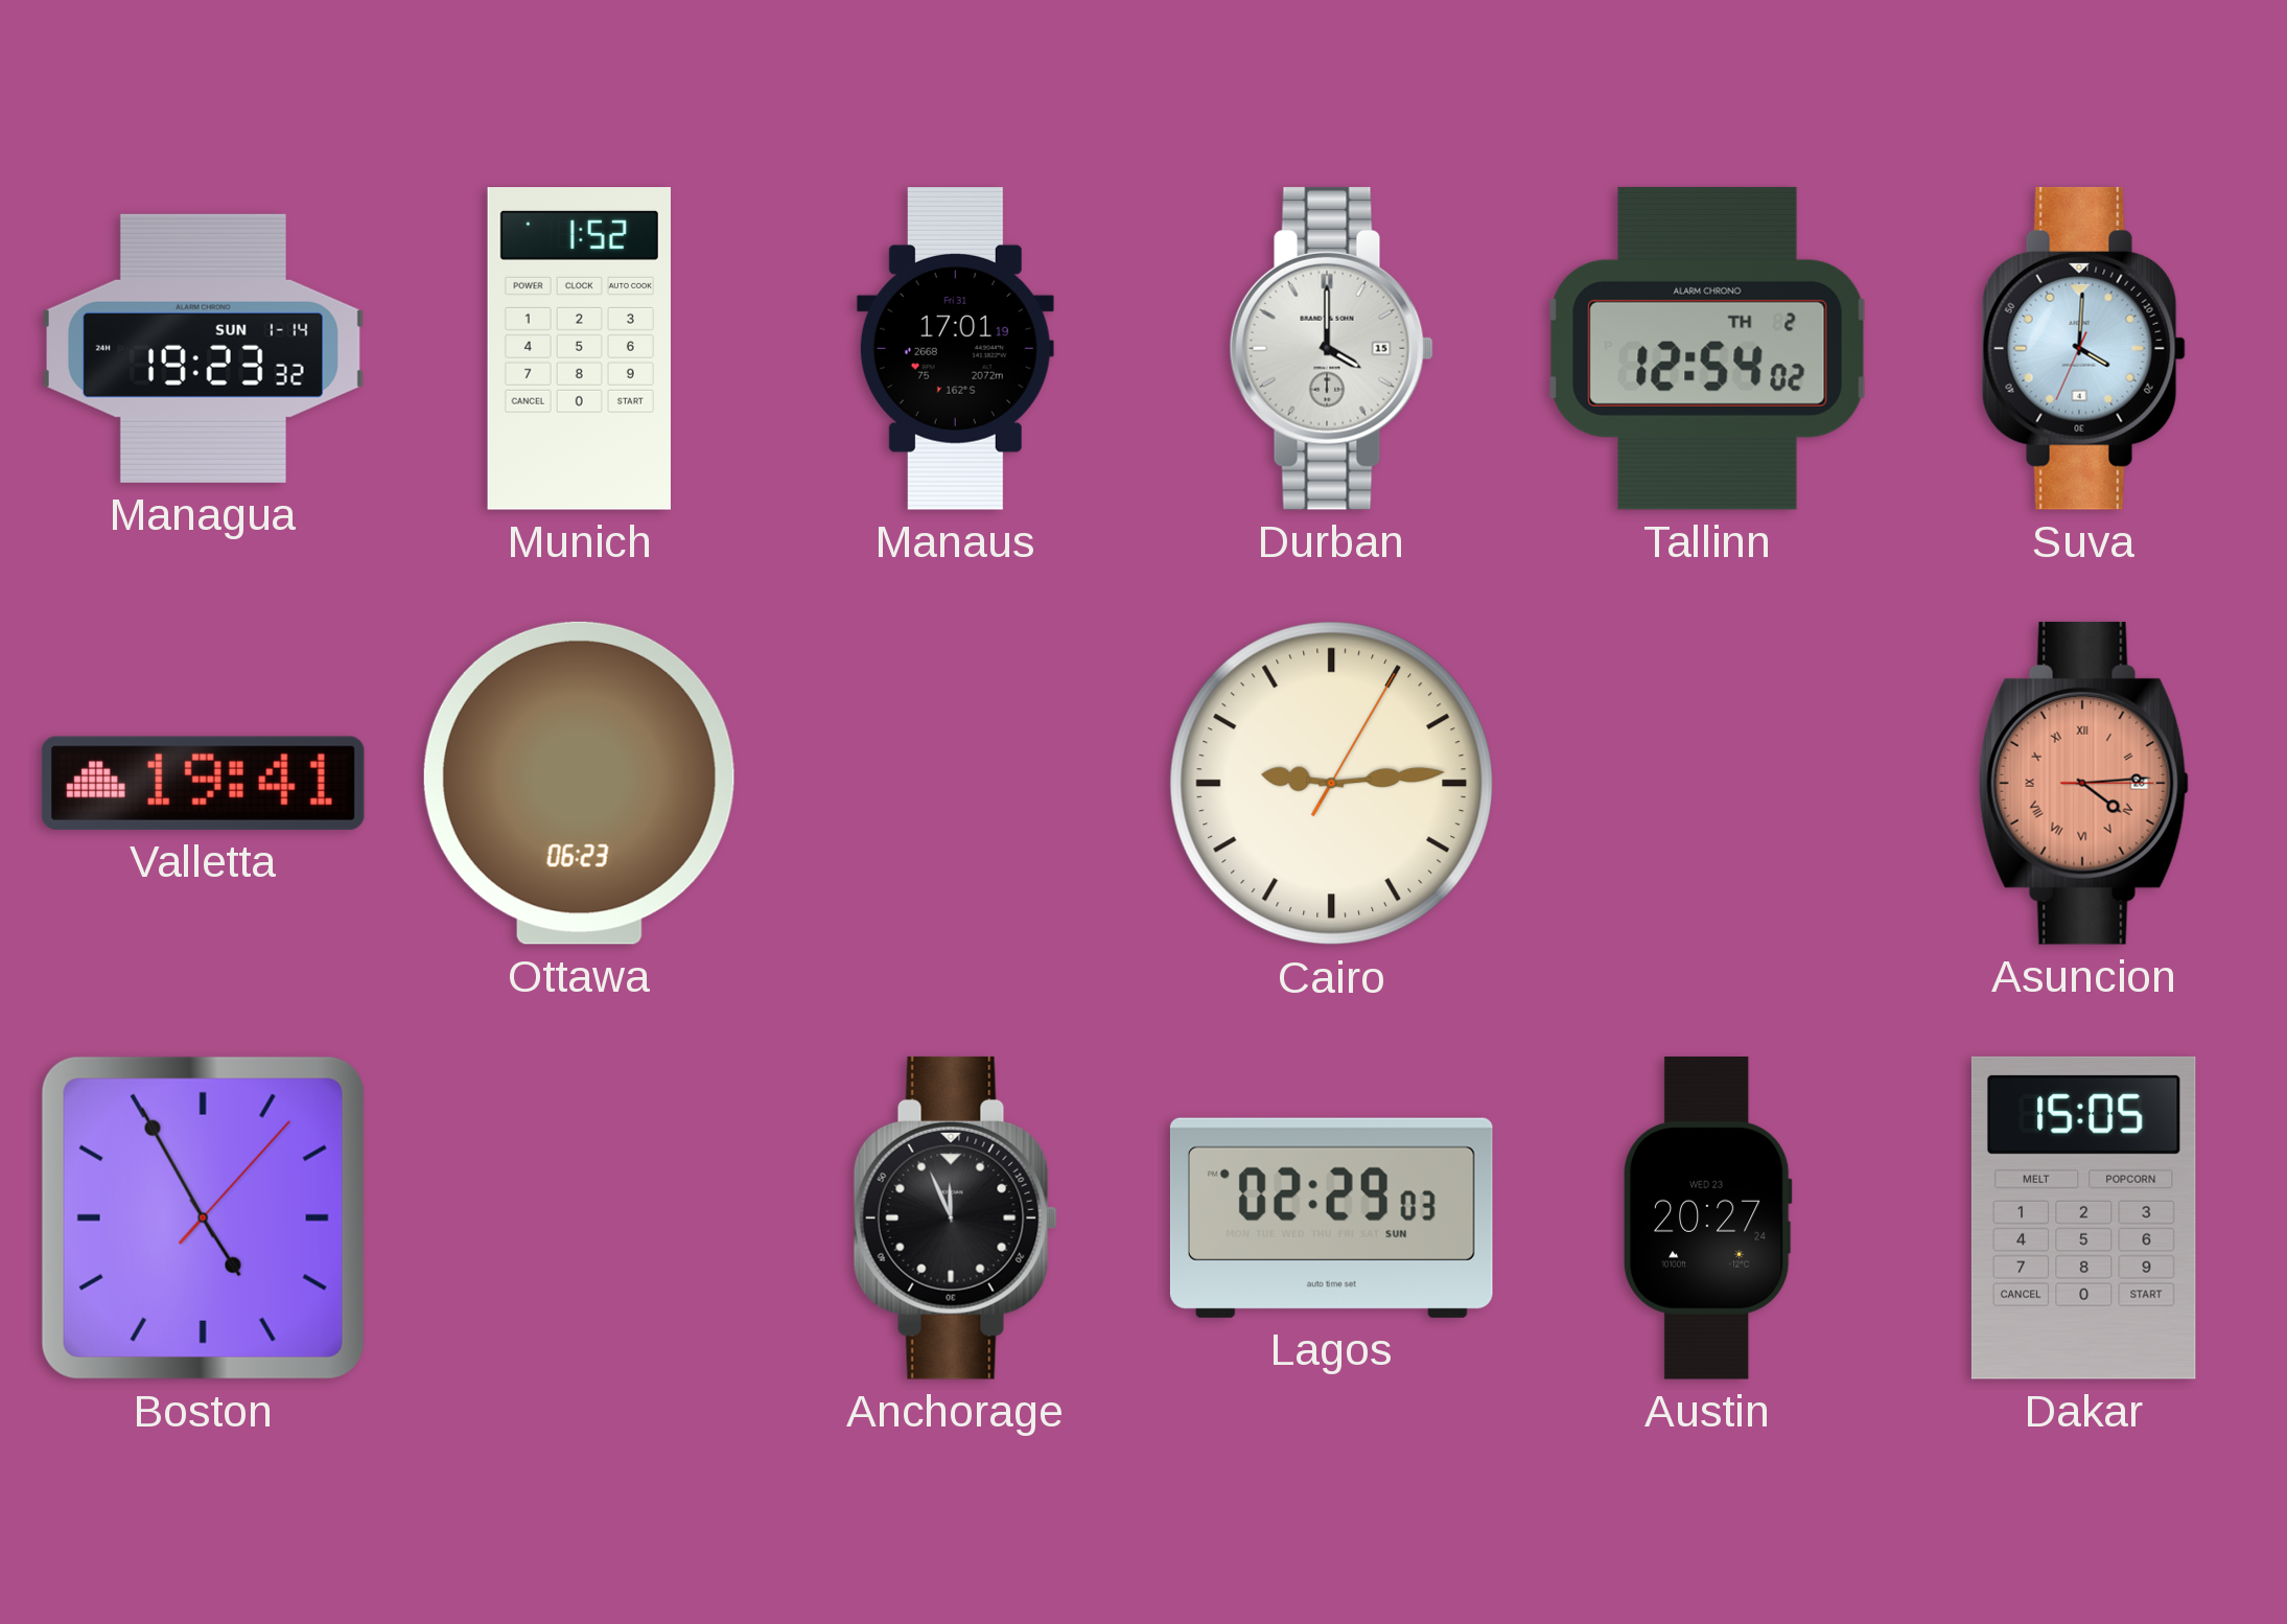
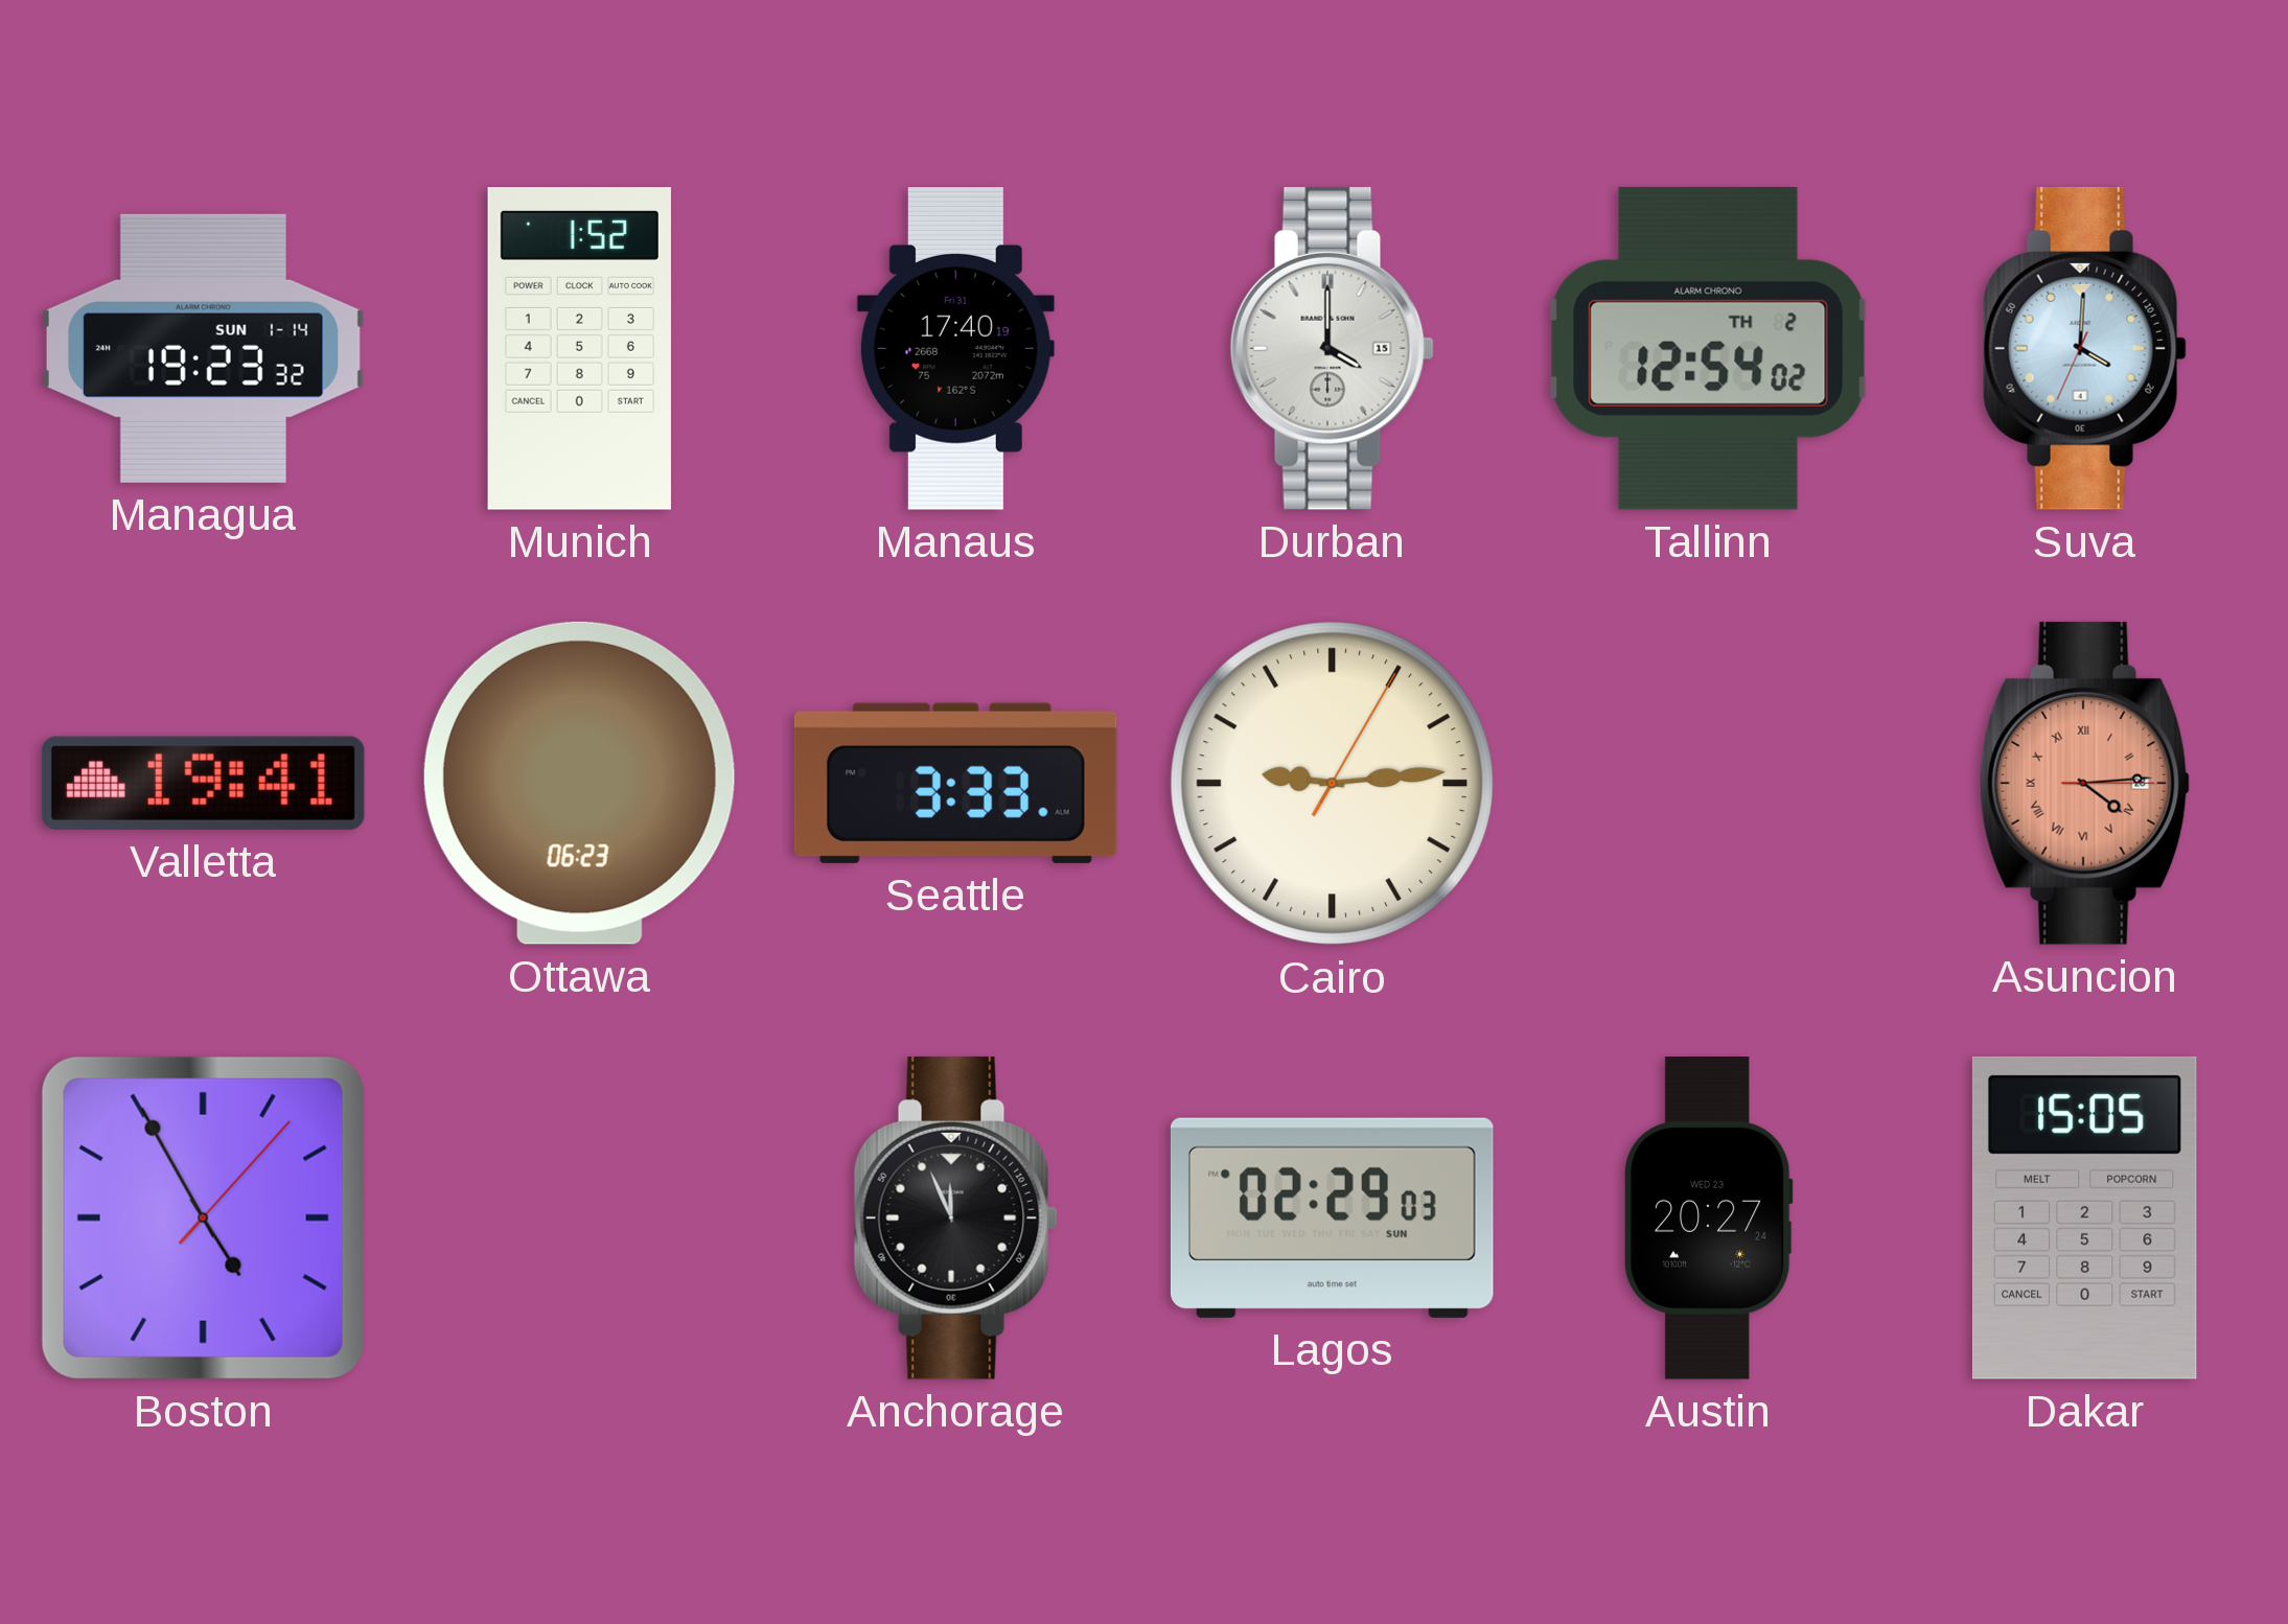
Manaus: 17:01 -> 17:40
Seattle: none -> 3:33
